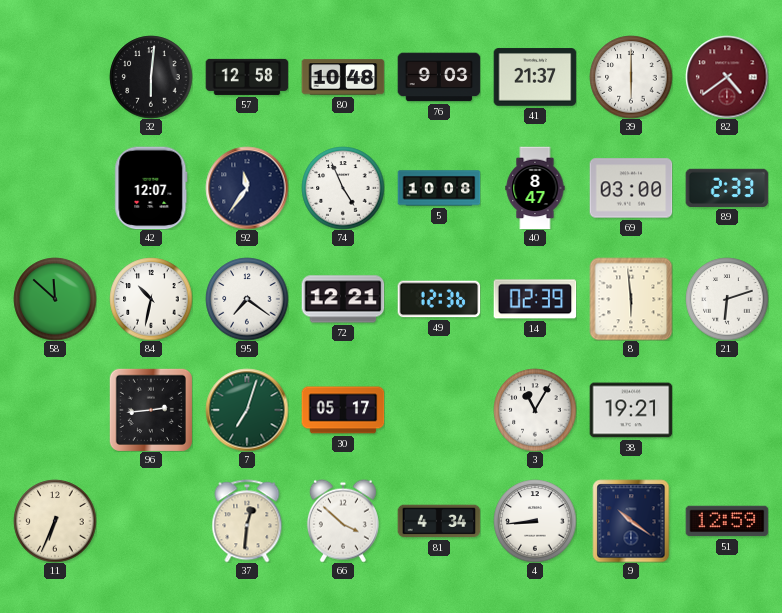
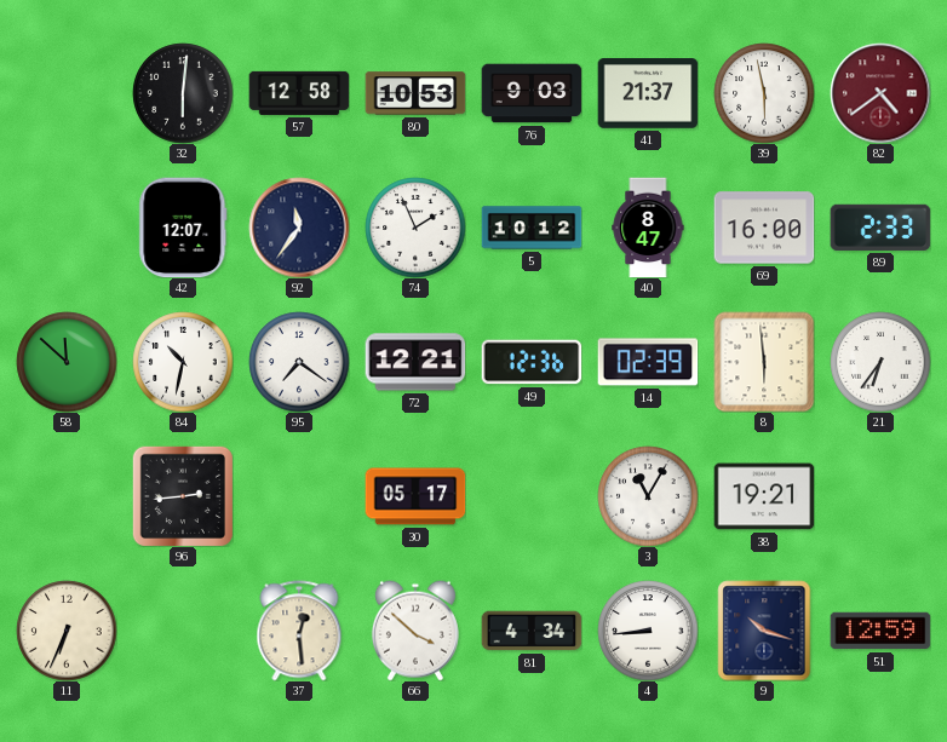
80: 10:48 -> 10:53
39: 6:00 -> 5:58
74: 4:56 -> 1:56
5: 10:08 -> 10:12
69: 03:00 -> 16:00
21: 6:12 -> 6:36
7: 7:03 -> none
37: 12:31 -> 12:29
9: 10:21 -> 10:18
